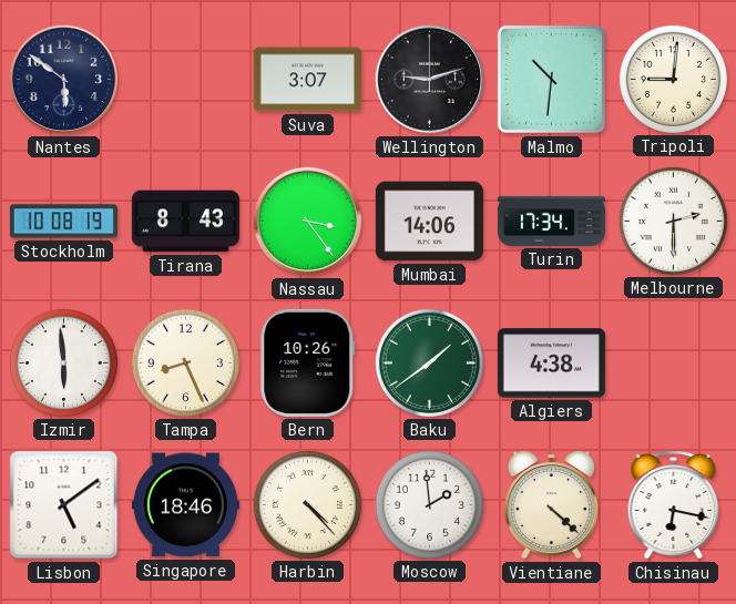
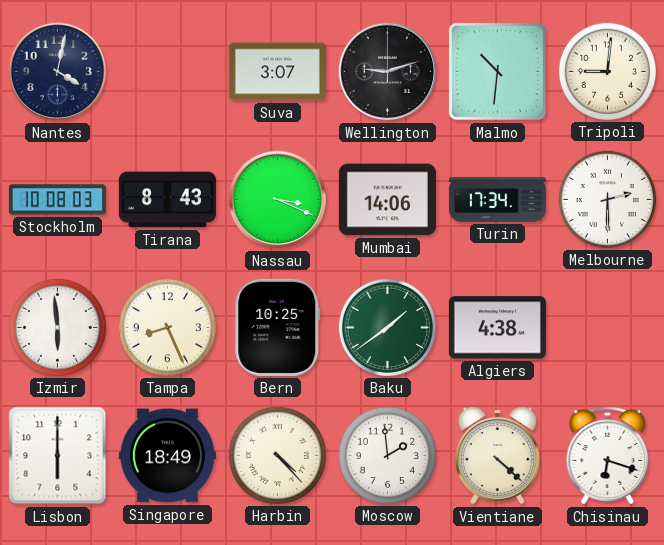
Nantes: 5:51 -> 4:02
Stockholm: 10:08:19 -> 10:08:03
Nassau: 3:24 -> 3:19
Bern: 10:26 -> 10:25
Lisbon: 5:09 -> 6:00
Singapore: 18:46 -> 18:49
Chisinau: 6:17 -> 6:18
